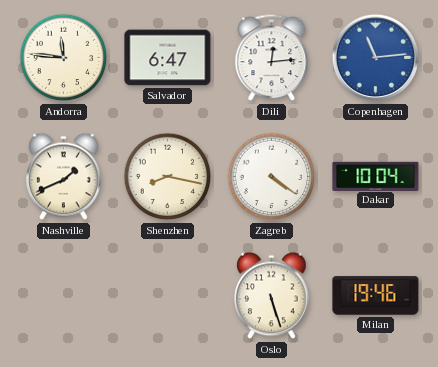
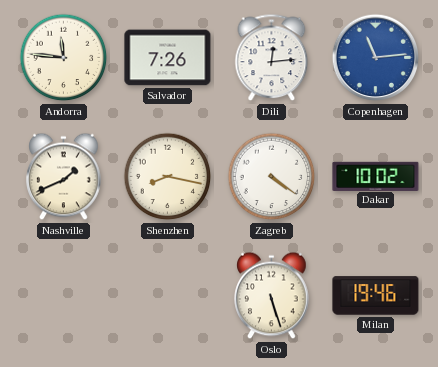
Salvador: 6:47 -> 7:26
Dakar: 10:04 -> 10:02
